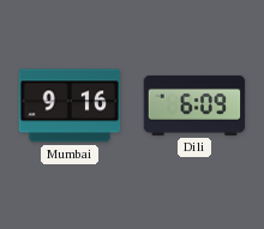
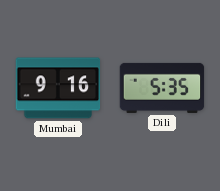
Dili: 6:09 -> 5:35
